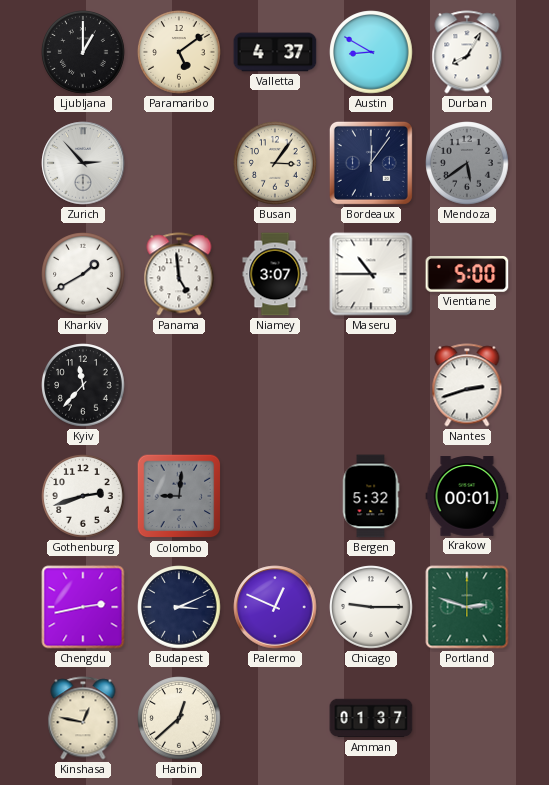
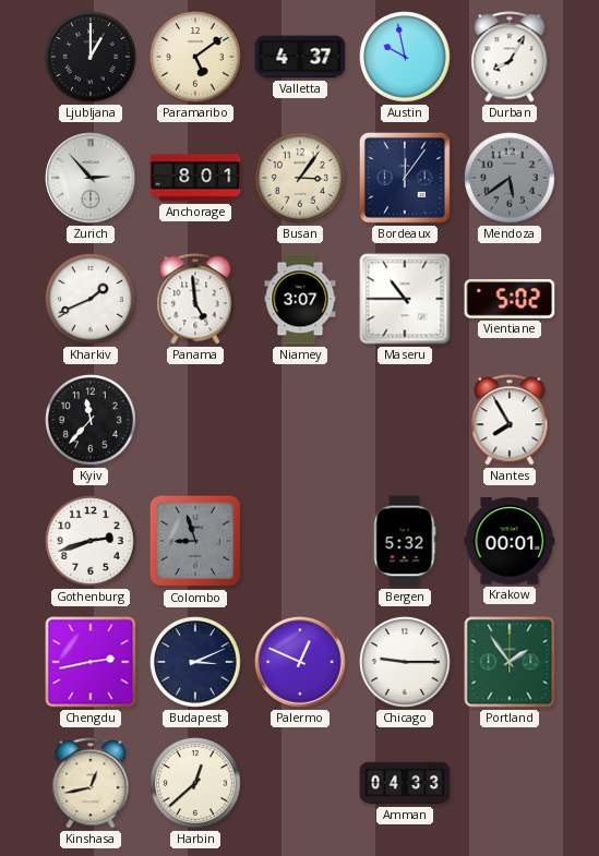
Austin: 8:50 -> 9:58
Anchorage: none -> 8:01
Kharkiv: 1:40 -> 1:41
Vientiane: 5:00 -> 5:02
Nantes: 2:42 -> 7:55
Colombo: 9:01 -> 8:57
Portland: 2:48 -> 1:54
Kinshasa: 12:47 -> 12:43
Amman: 01:37 -> 04:33
